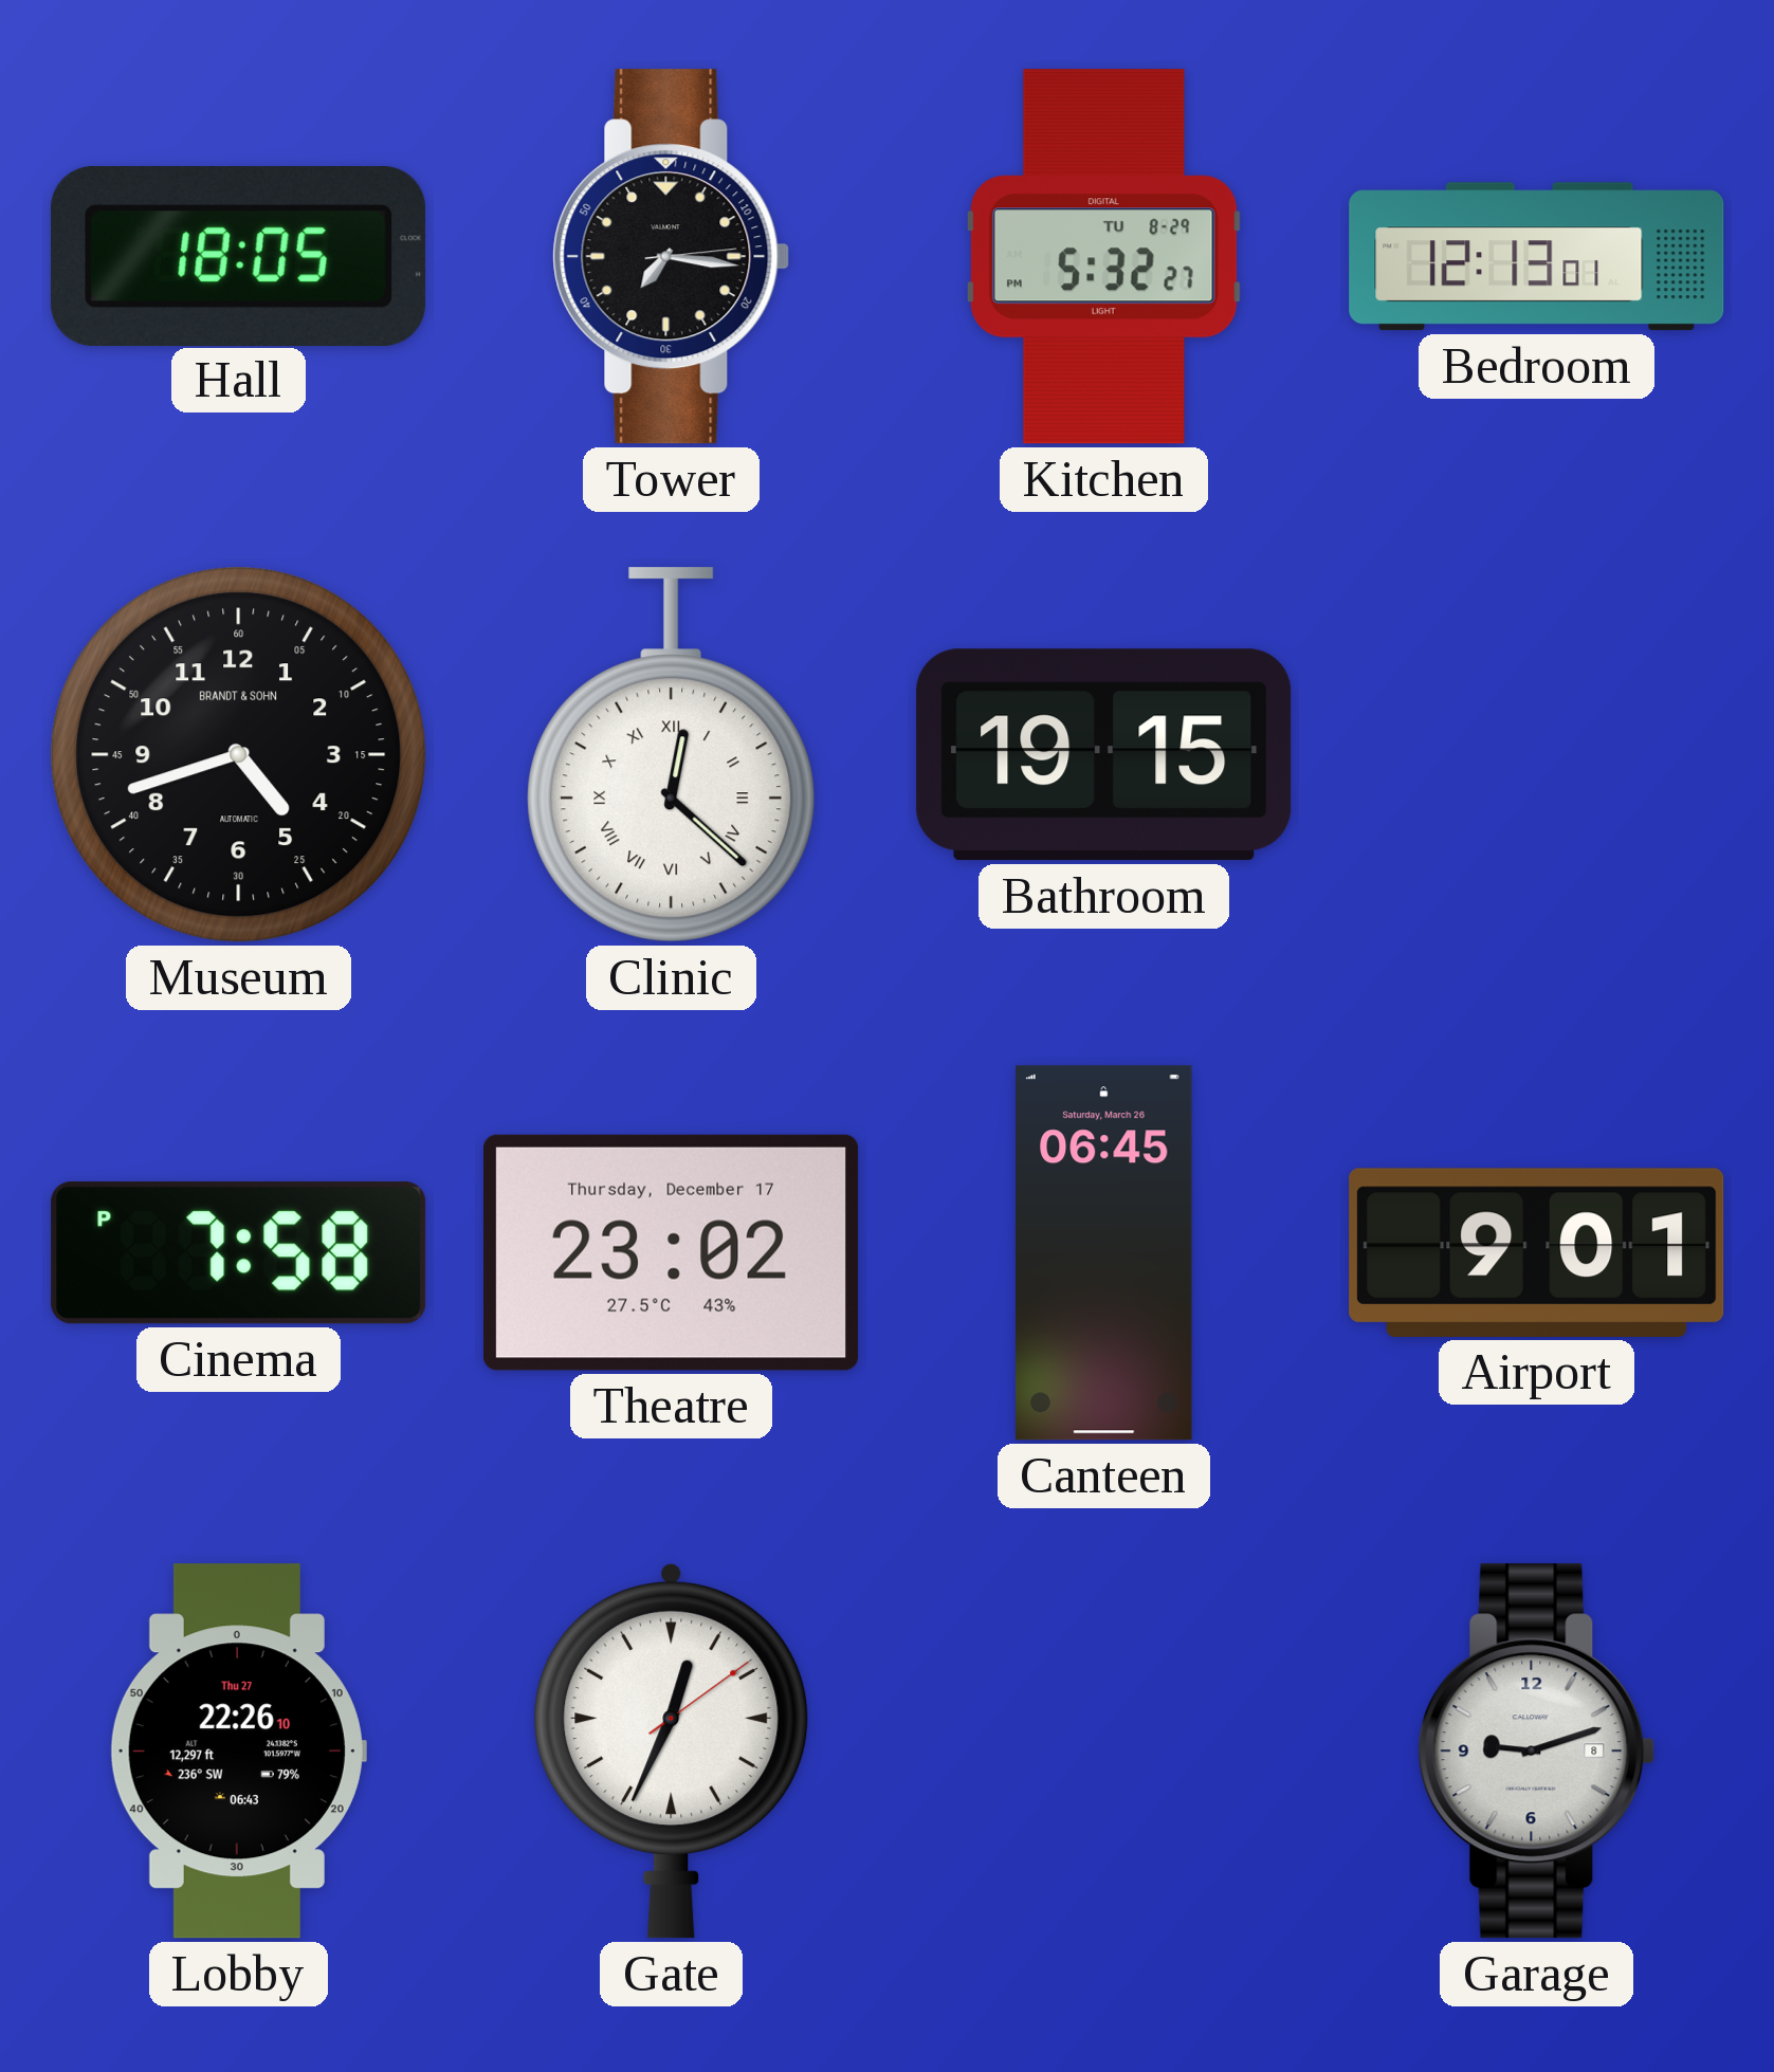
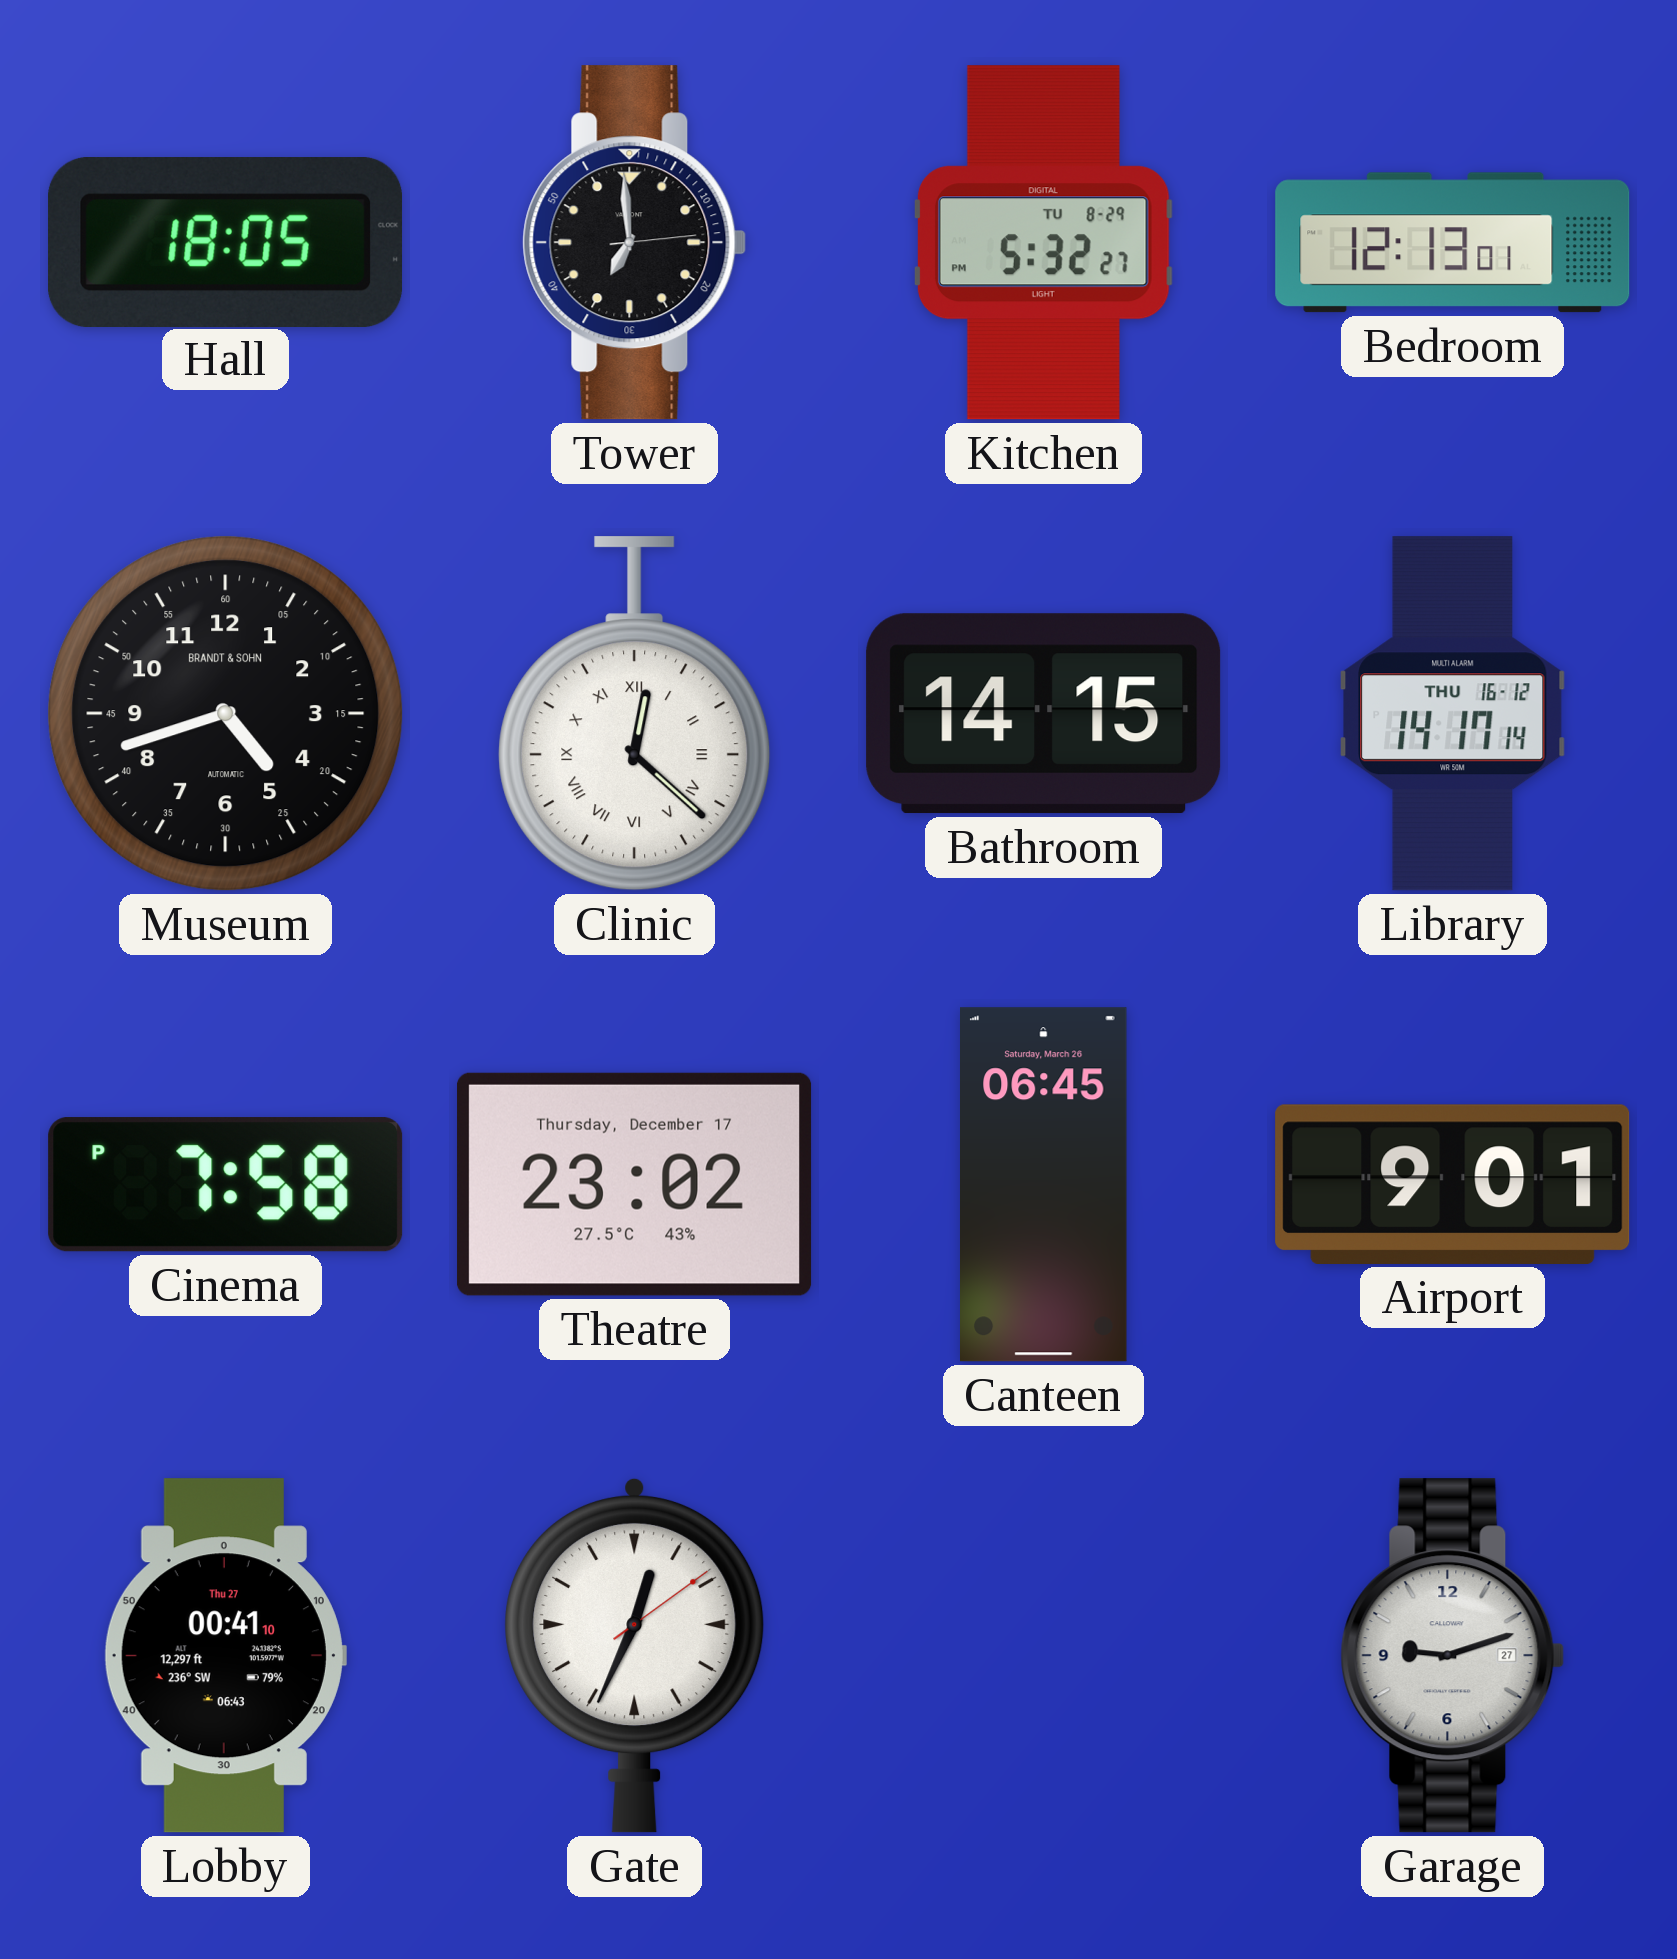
Tower: 7:16 -> 6:59
Bathroom: 19:15 -> 14:15
Library: none -> 14:17
Lobby: 22:26 -> 00:41
Garage date: 8 -> 27
